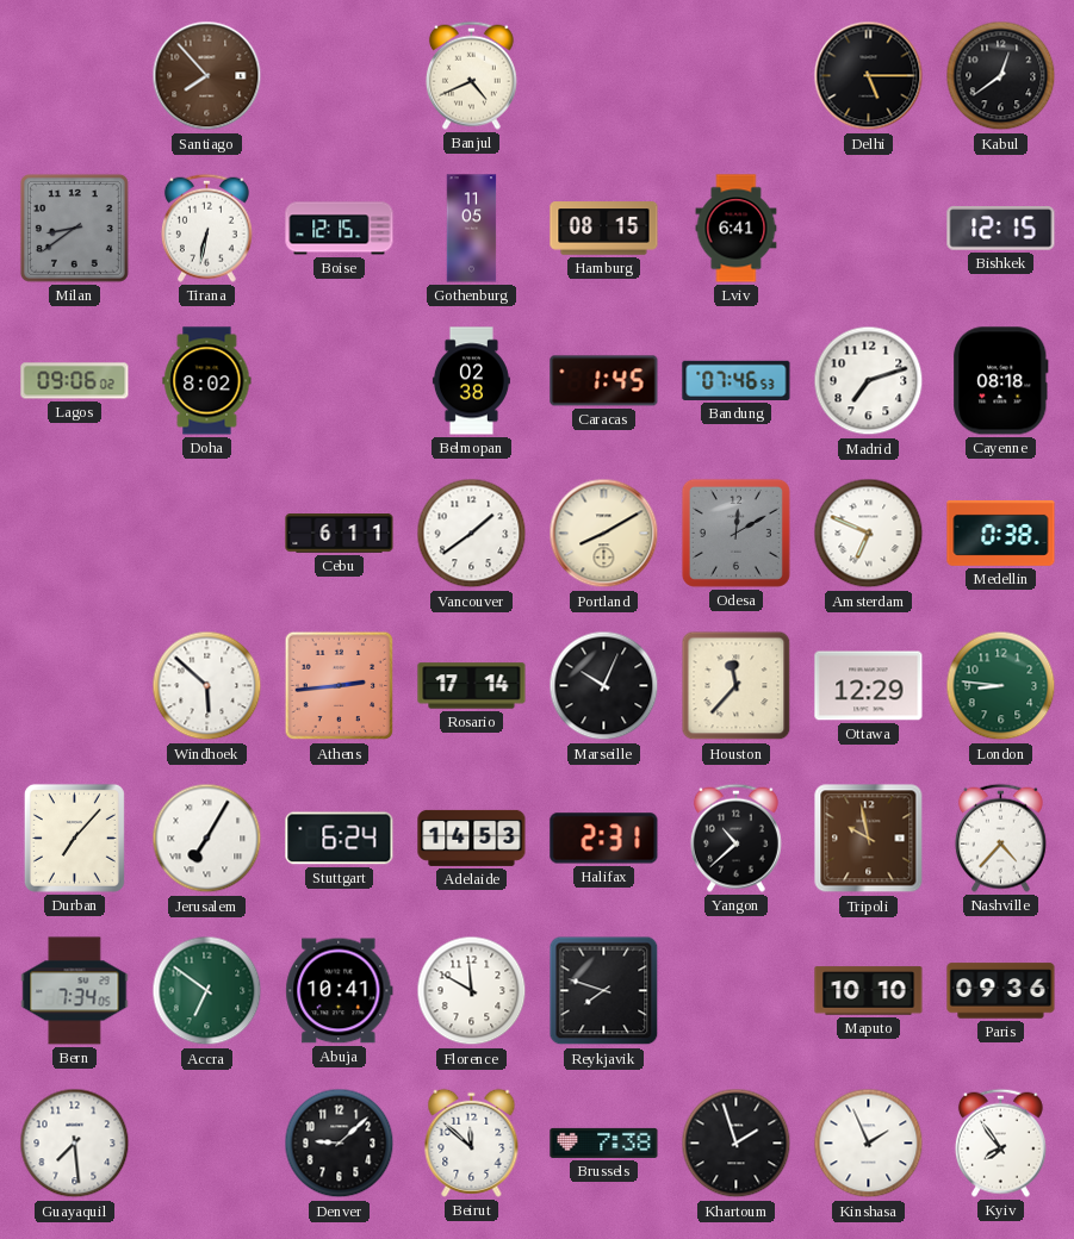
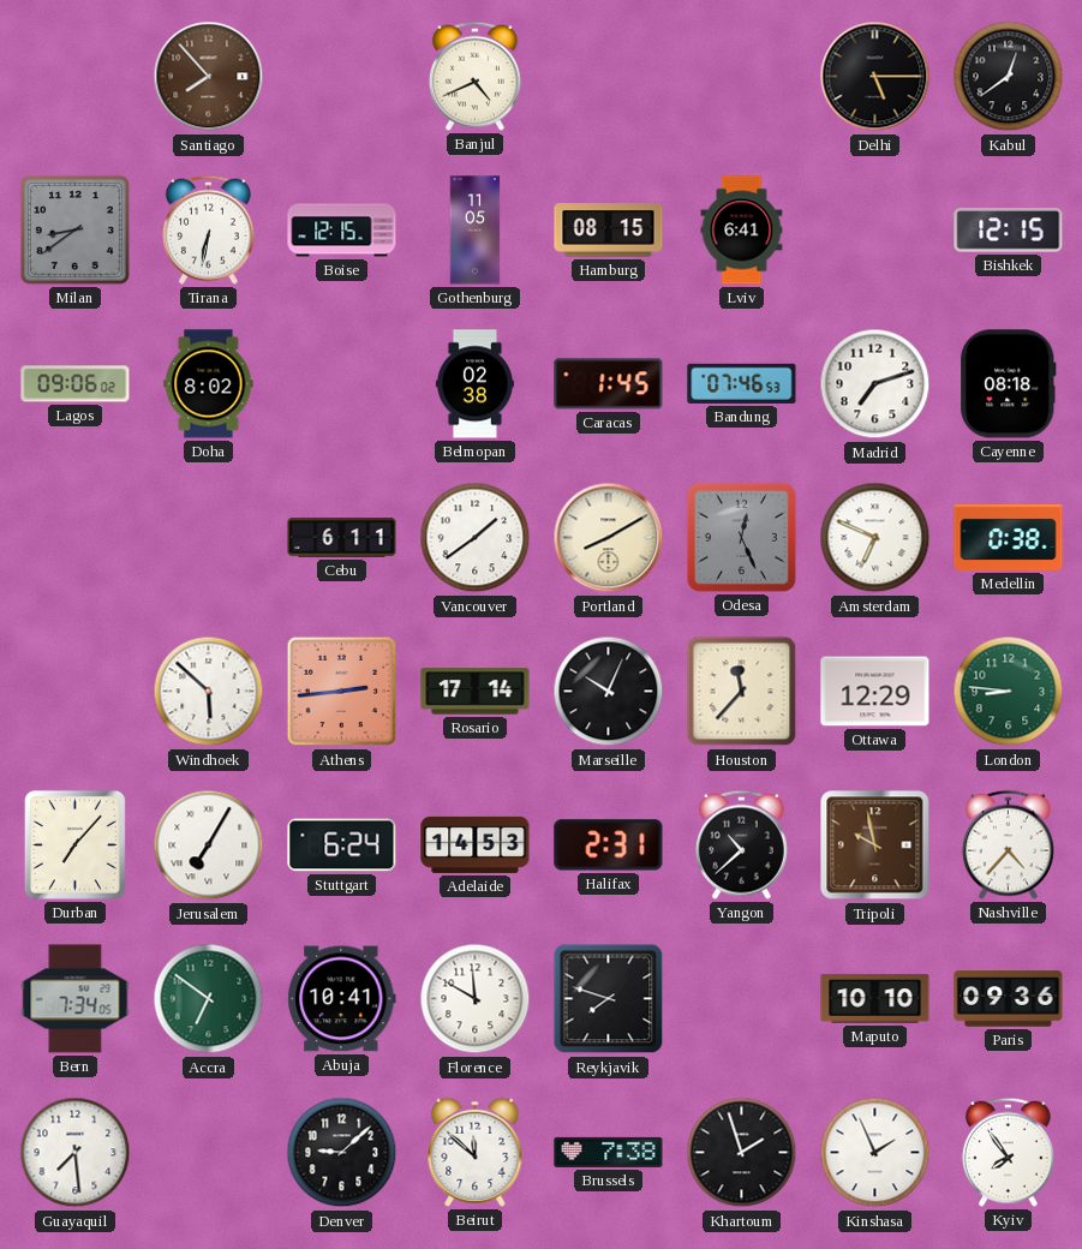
Odesa: 12:10 -> 12:26
